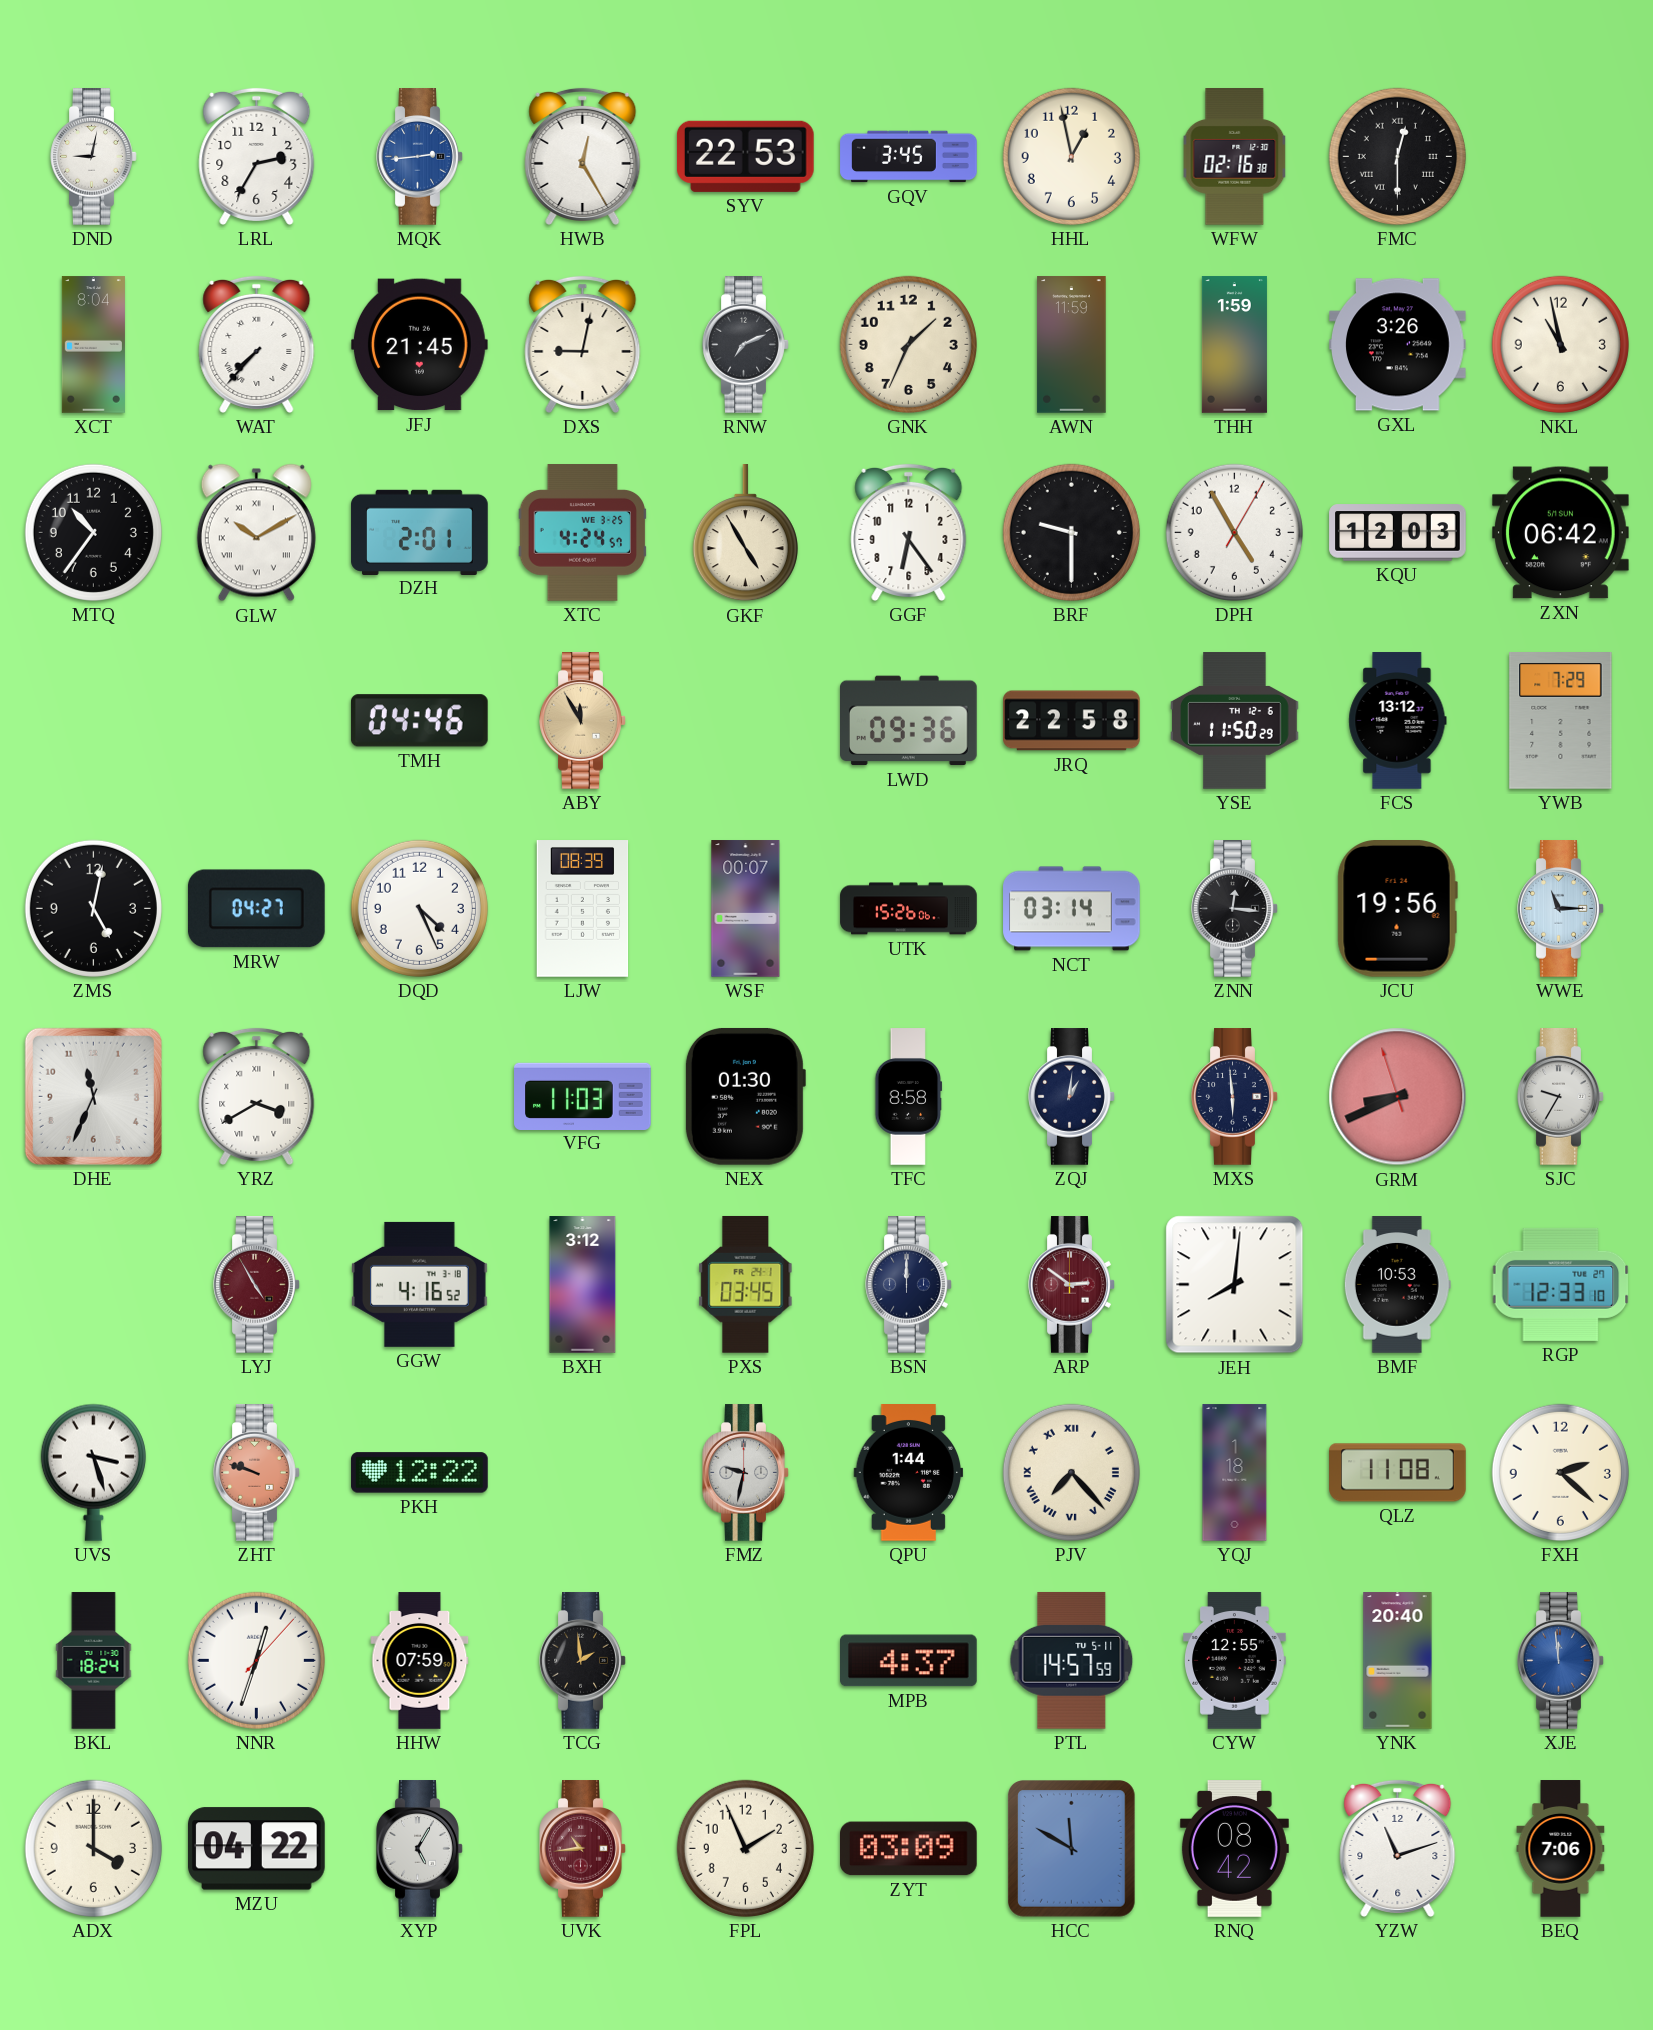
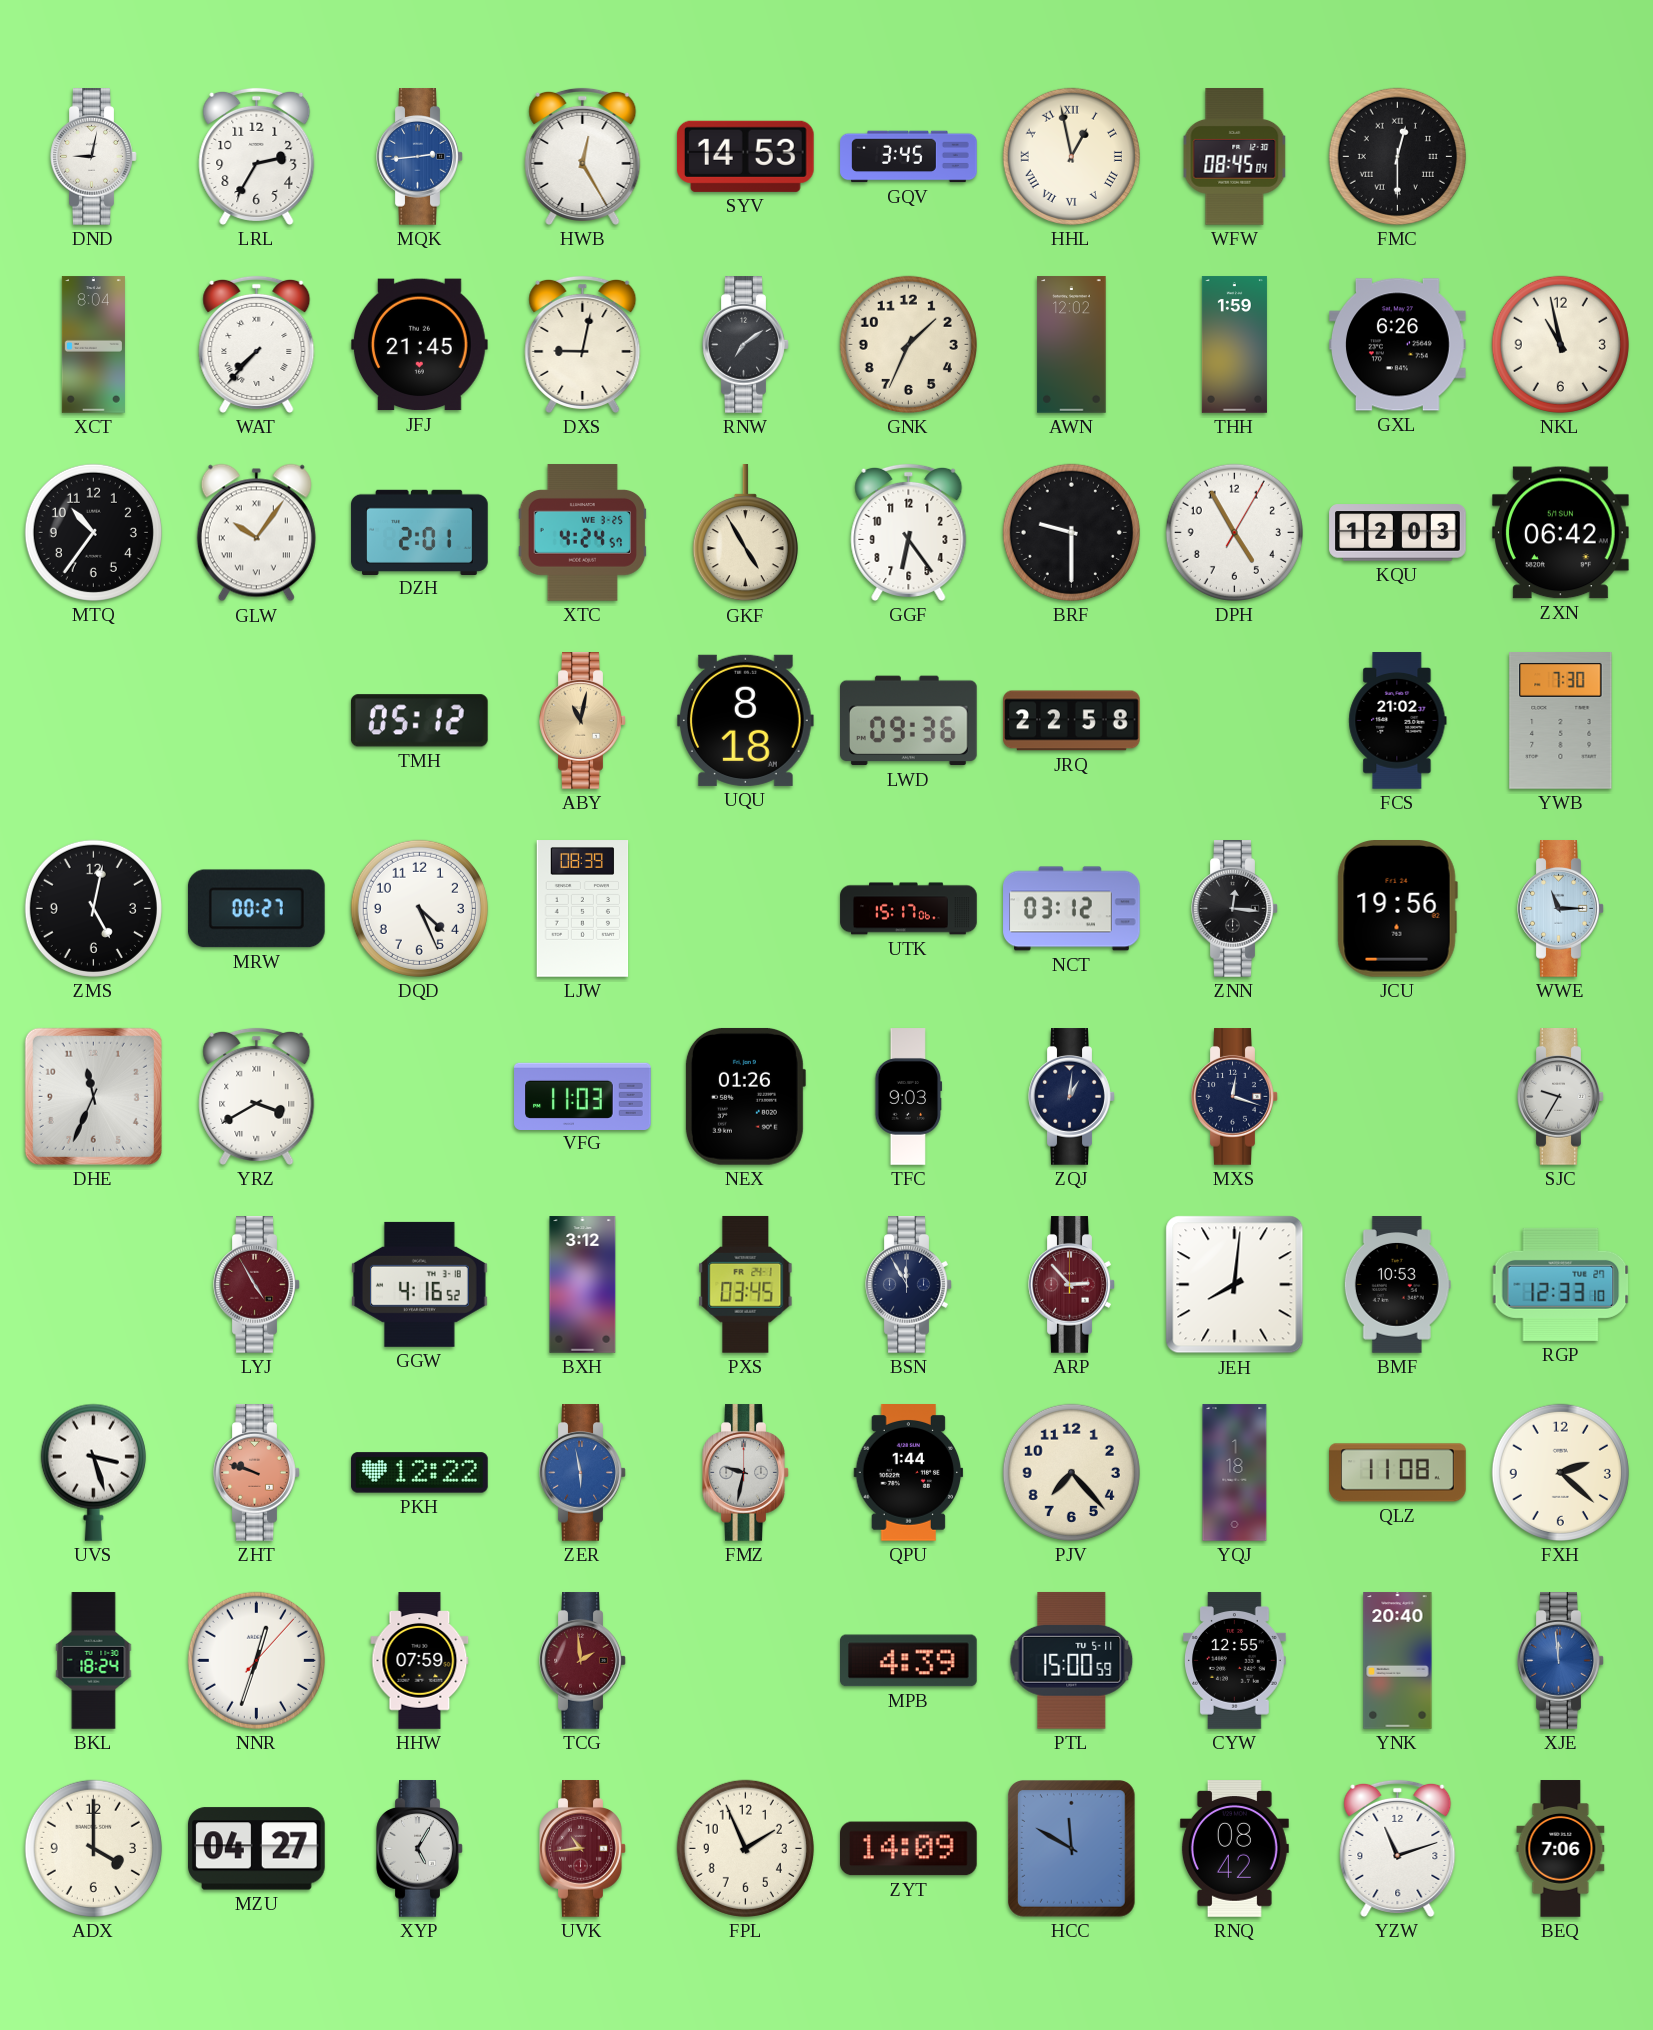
SYV: 22:53 -> 14:53
HHL numerals: Arabic -> Roman
WFW: 02:16 -> 08:45
RNW: 7:11 -> 7:09
AWN: 11:59 -> 12:02
GXL: 3:26 -> 6:26
GLW: 10:10 -> 10:06
TMH: 04:46 -> 05:12
ABY: 11:55 -> 11:02
UQU: none -> 8:18
YSE: 11:50 -> none
FCS: 13:12 -> 21:02
YWB: 7:29 -> 7:30
MRW: 04:27 -> 00:27
WSF: 00:07 -> none
UTK: 15:26 -> 15:17
NCT: 03:14 -> 03:12
NEX: 01:30 -> 01:26
TFC: 8:58 -> 9:03
MXS: 5:59 -> 12:18
GRM: 8:40 -> none
BSN: 12:00 -> 11:55
ARP: 2:51 -> 2:53
ZER: none -> 5:58
PJV numerals: Roman -> Arabic
TCG dial: black -> burgundy
MPB: 4:37 -> 4:39
PTL: 14:57 -> 15:00
MZU: 04:22 -> 04:27
ZYT: 03:09 -> 14:09
